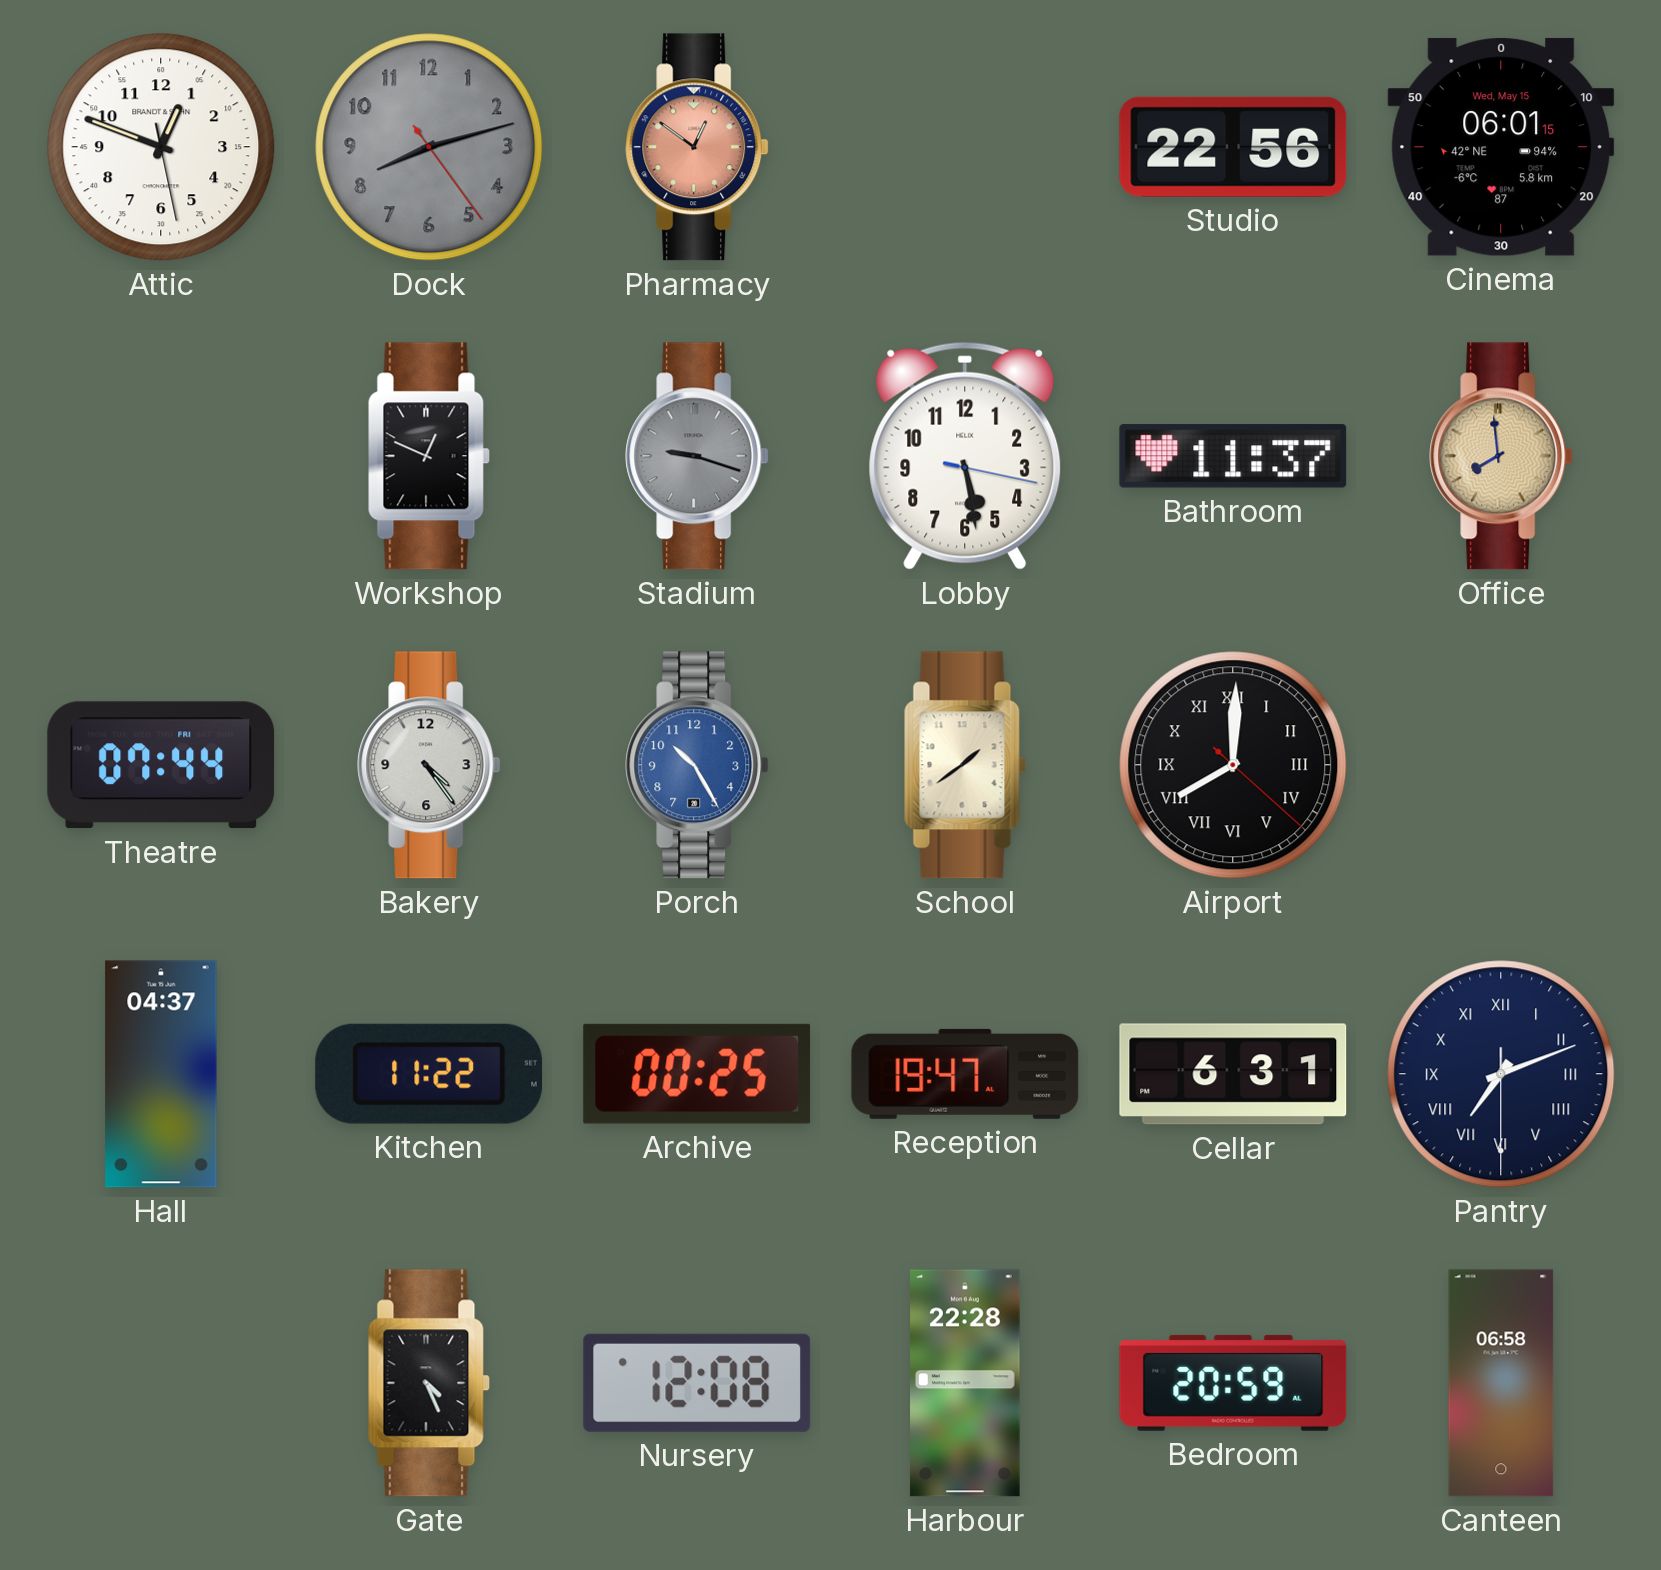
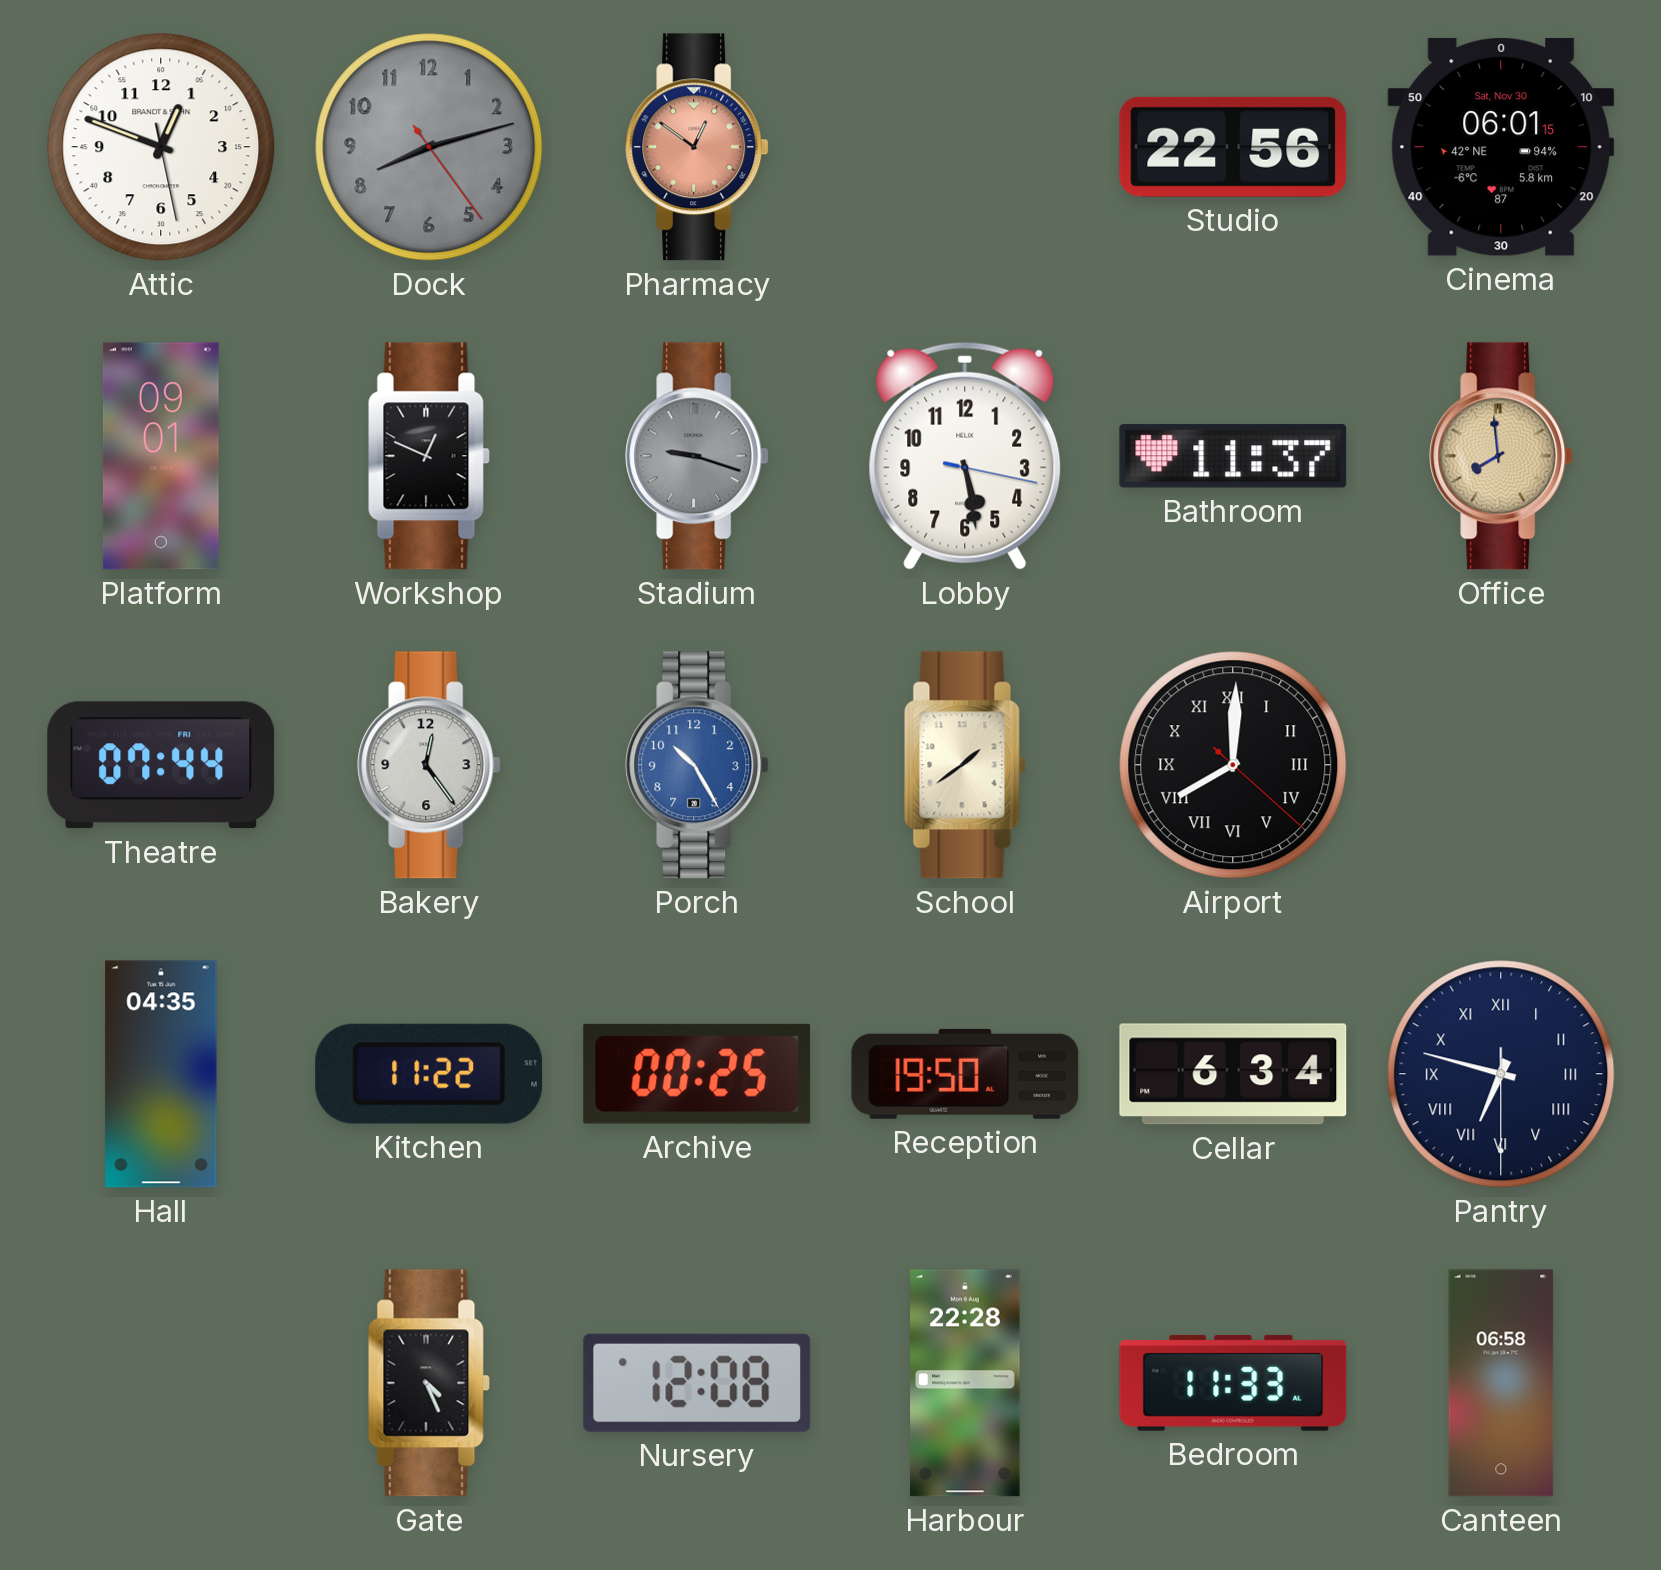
Cinema date: Wed, May 15 -> Sat, Nov 30
Platform: none -> 09:01
Bakery: 4:24 -> 12:24
Hall: 04:37 -> 04:35
Reception: 19:47 -> 19:50
Cellar: 6:31 -> 6:34
Pantry: 7:11 -> 6:47
Bedroom: 20:59 -> 11:33
